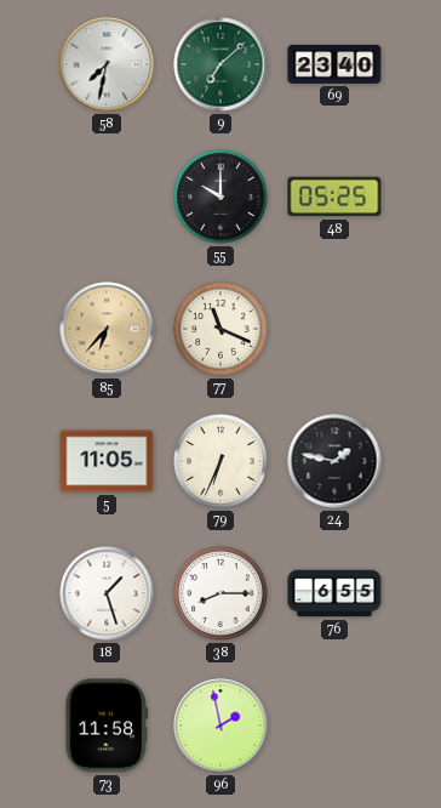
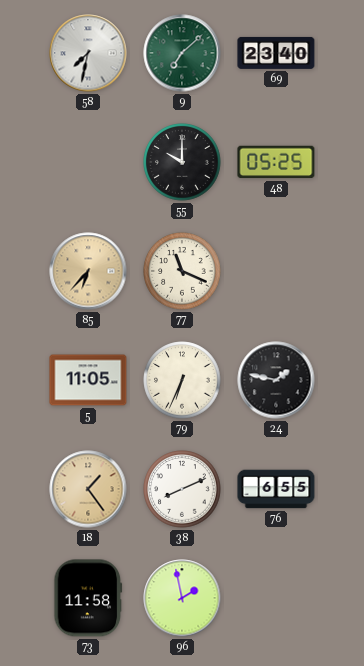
18: 1:27 -> 1:24
18 dial: white -> champagne
38: 8:15 -> 8:11
